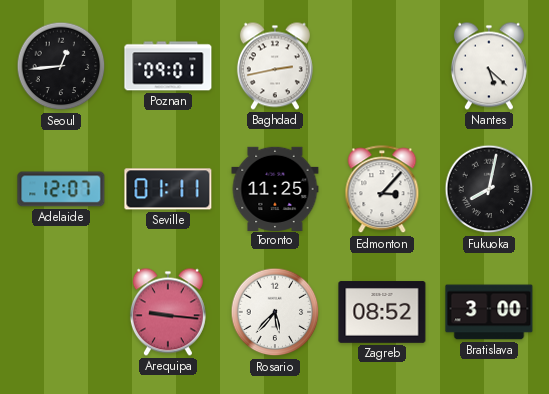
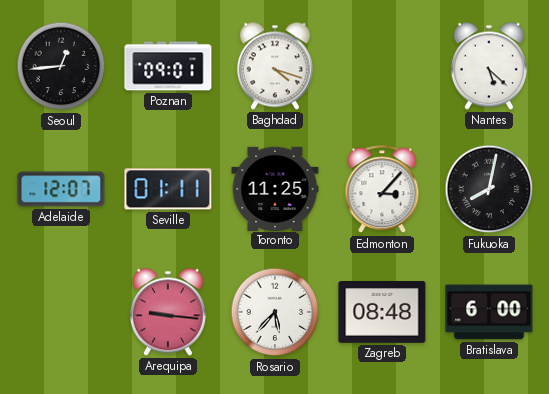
Baghdad: 2:43 -> 4:18
Zagreb: 08:52 -> 08:48
Bratislava: 3:00 -> 6:00
